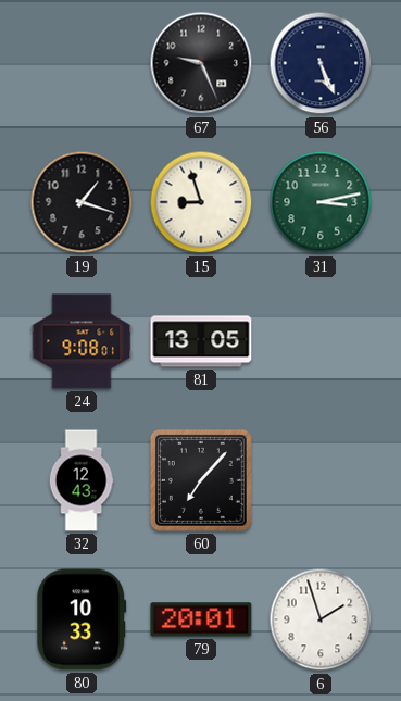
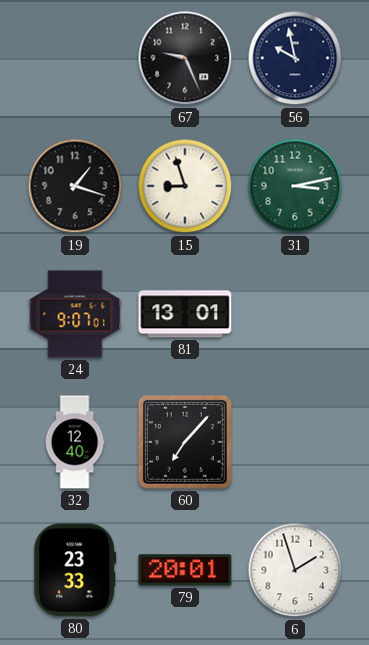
56: 5:26 -> 9:58
24: 9:08 -> 9:07
81: 13:05 -> 13:01
32: 12:43 -> 12:40
80: 10:33 -> 23:33
